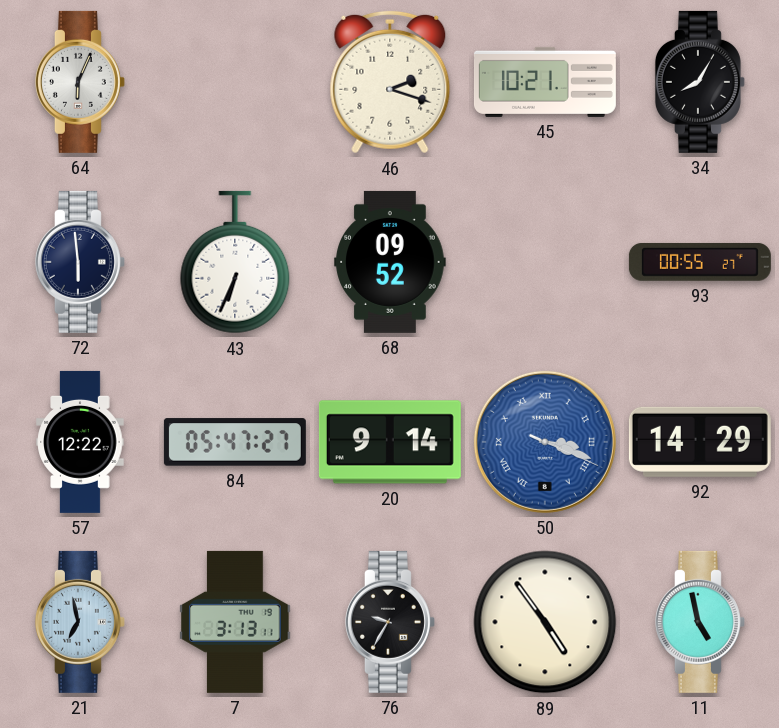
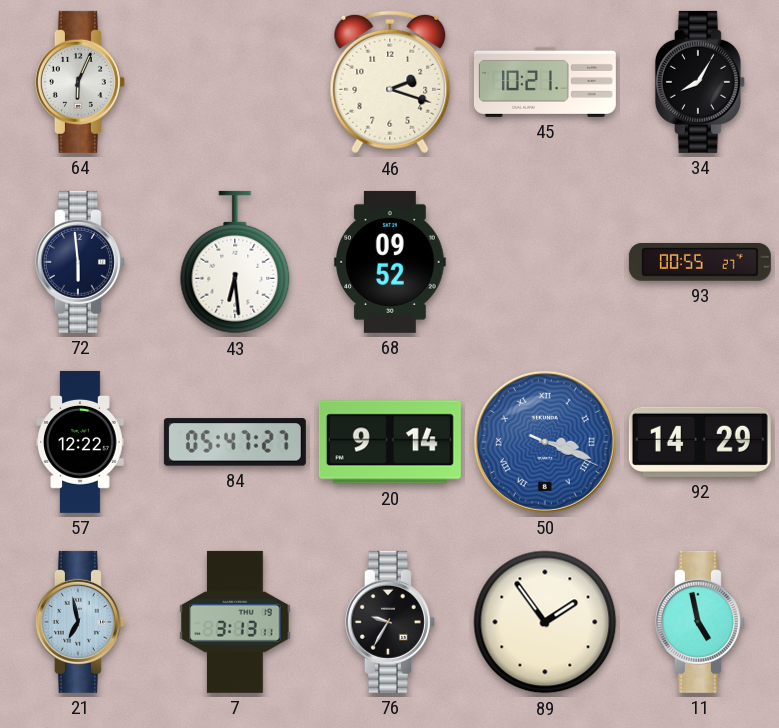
43: 6:34 -> 6:29
89: 4:54 -> 1:54
